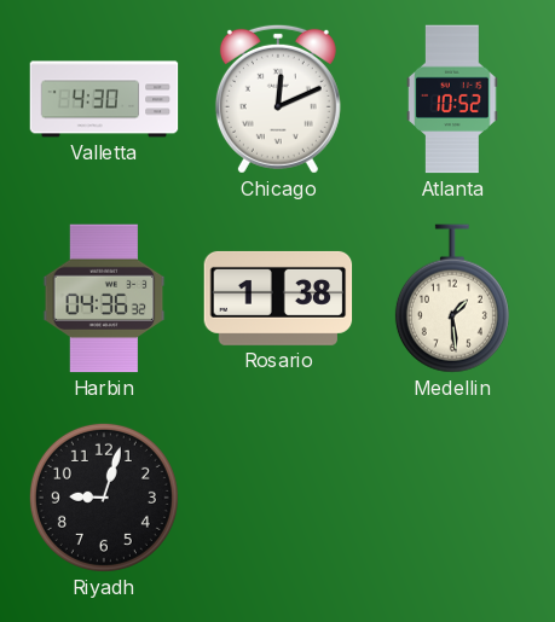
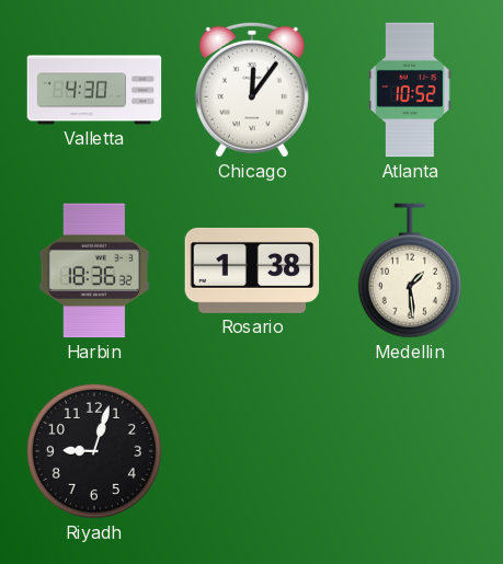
Chicago: 12:11 -> 12:06
Harbin: 04:36 -> 18:36
